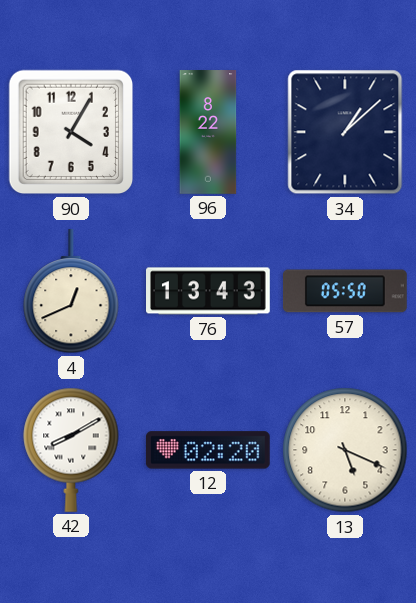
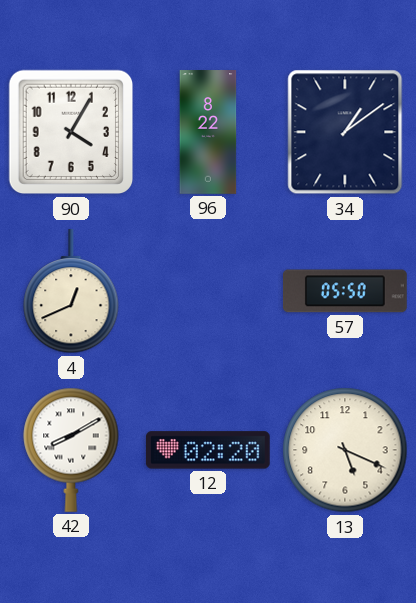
34: 1:08 -> 1:09
76: 13:43 -> none
